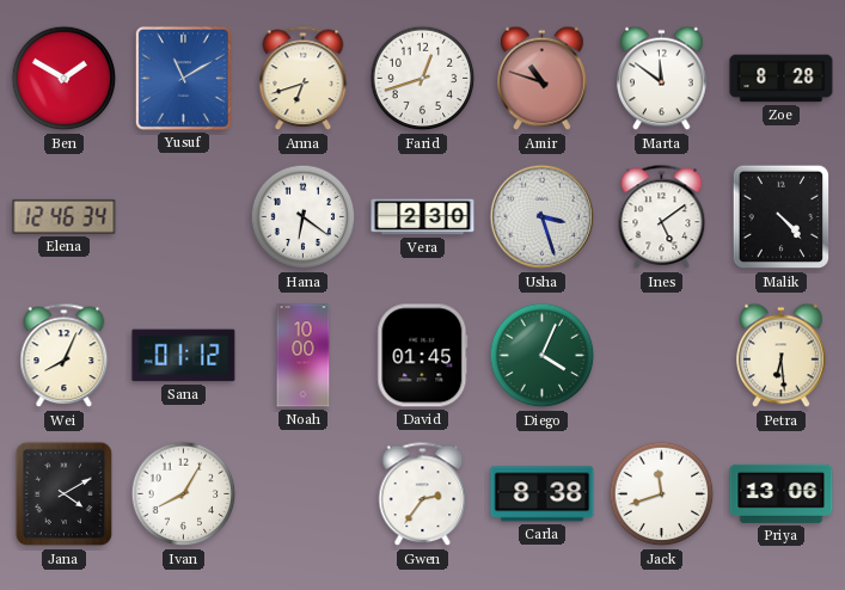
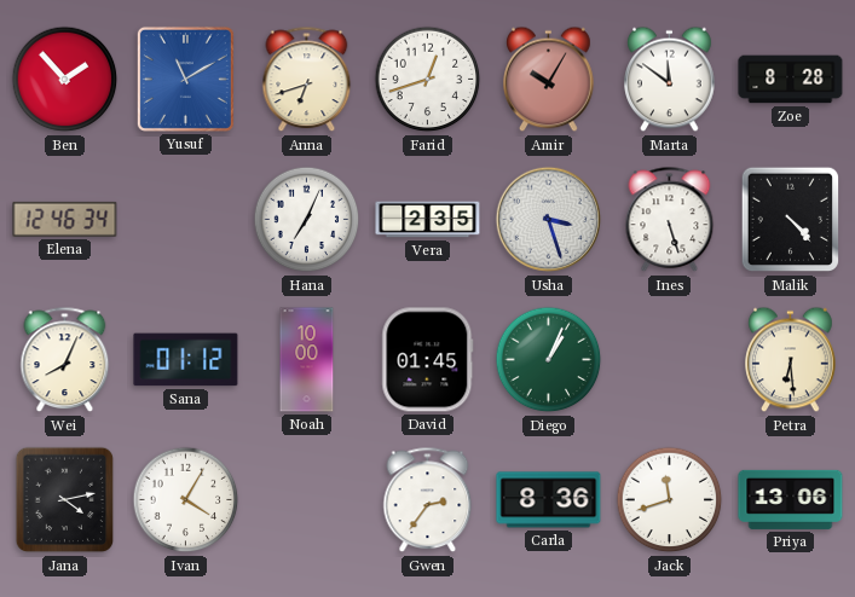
Ben: 1:50 -> 1:53
Amir: 10:48 -> 10:05
Hana: 6:21 -> 7:04
Vera: 2:30 -> 2:35
Ines: 5:09 -> 5:27
Diego: 4:04 -> 1:04
Jana: 4:10 -> 4:13
Ivan: 8:05 -> 4:05
Carla: 8:38 -> 8:36
